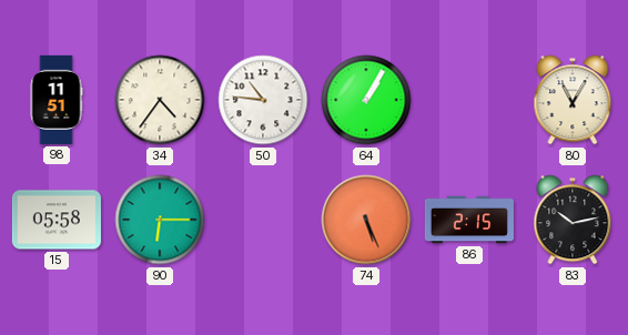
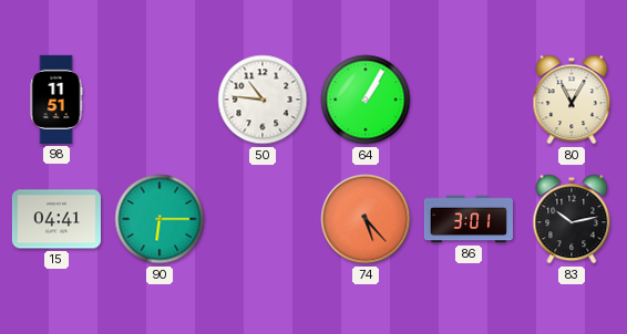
34: 4:36 -> none
15: 05:58 -> 04:41
74: 5:26 -> 5:23
86: 2:15 -> 3:01
